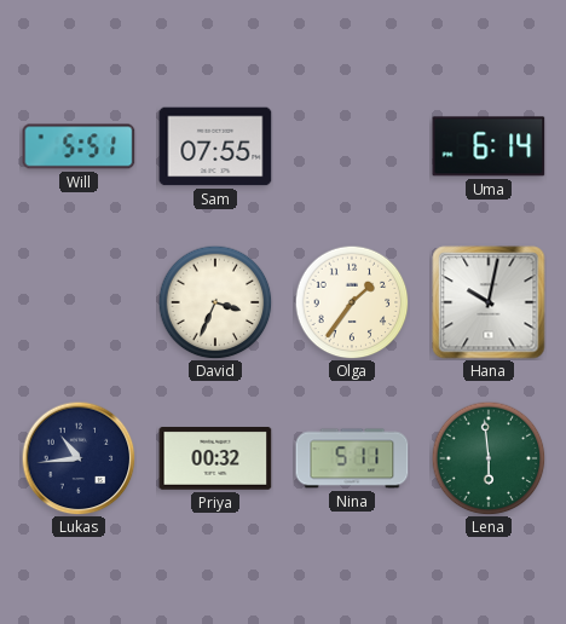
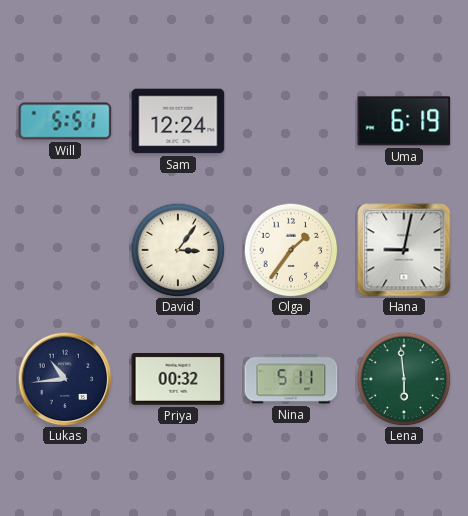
Sam: 07:55 -> 12:24
Uma: 6:14 -> 6:19
David: 3:34 -> 3:06
Hana: 10:02 -> 9:02
